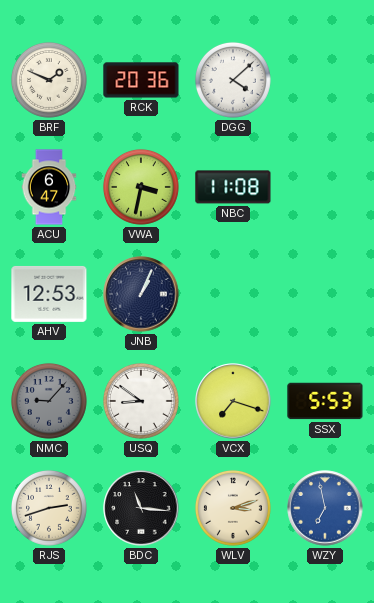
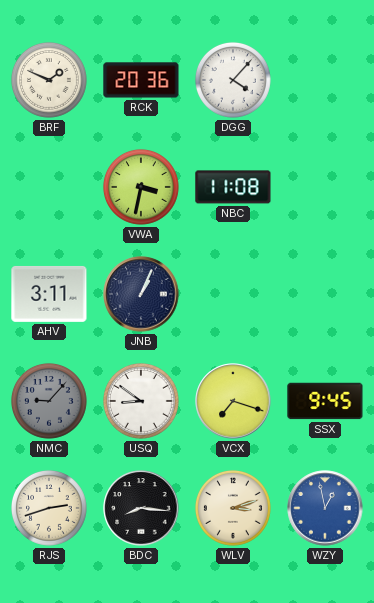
DGG: 4:08 -> 4:07
ACU: 6:47 -> none
AHV: 12:53 -> 3:11
SSX: 5:53 -> 9:45
BDC: 11:16 -> 8:16
WZY: 6:58 -> 12:58
